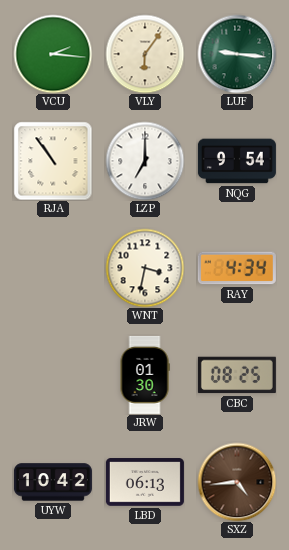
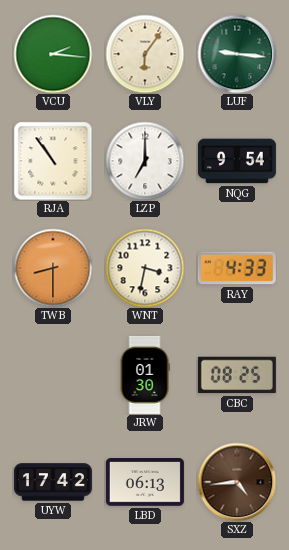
TWB: none -> 8:30
RAY: 4:34 -> 4:33
UYW: 10:42 -> 17:42
